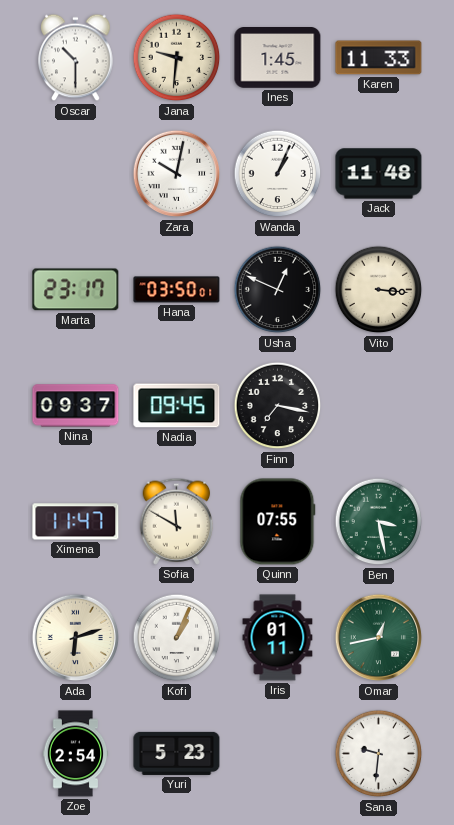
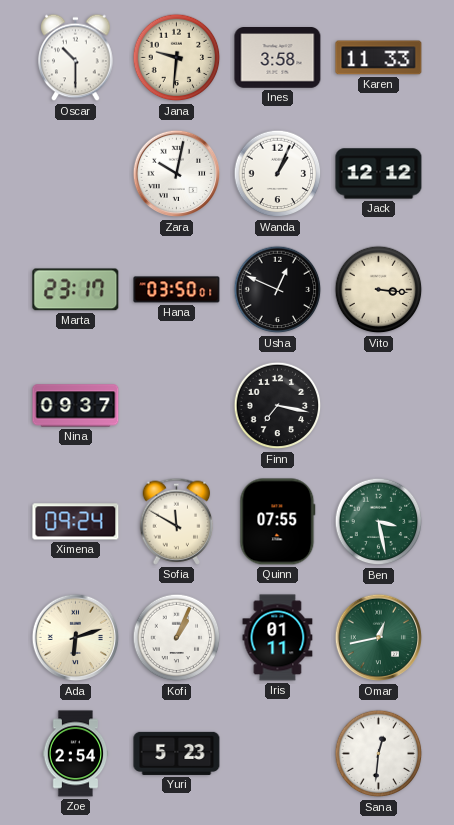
Ines: 1:45 -> 3:58
Jack: 11:48 -> 12:12
Nadia: 09:45 -> none
Ximena: 11:47 -> 09:24
Sana: 9:31 -> 12:31
